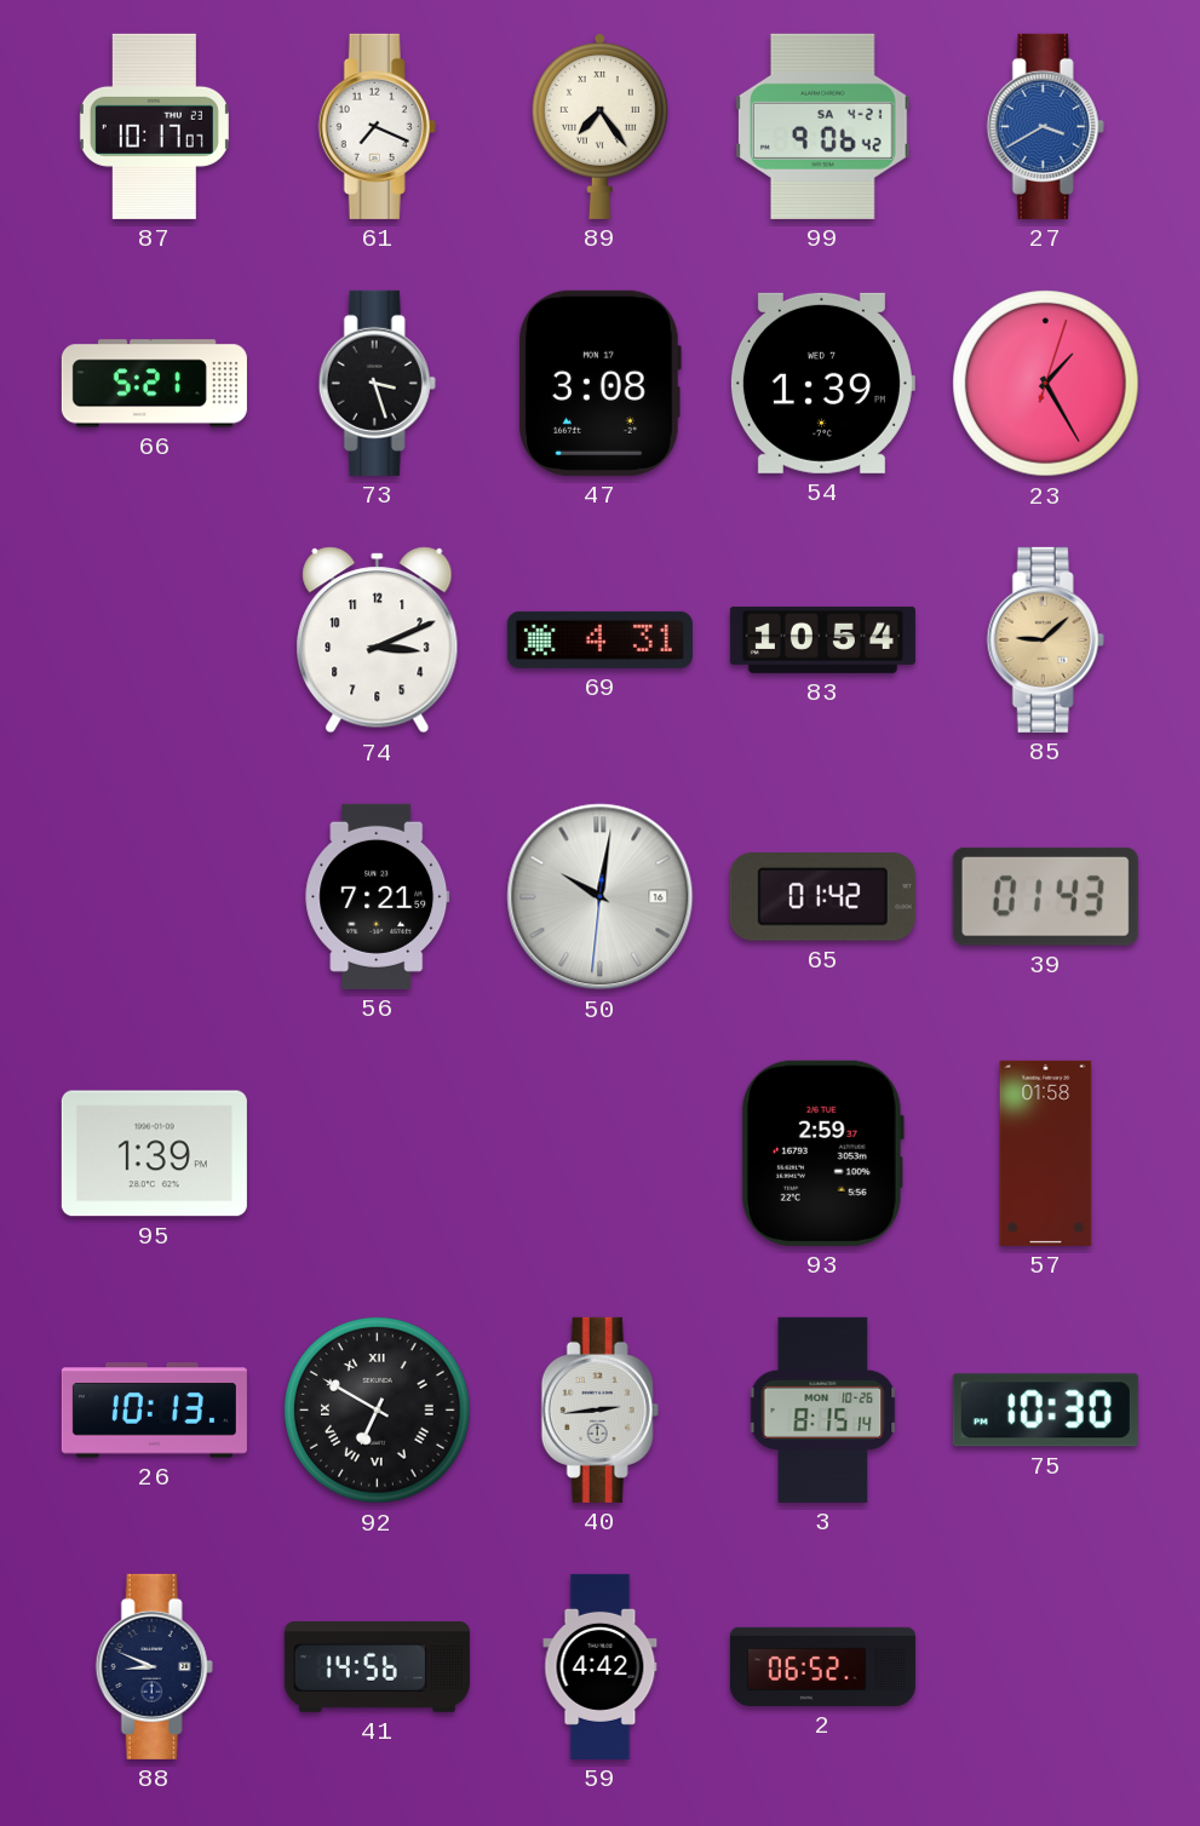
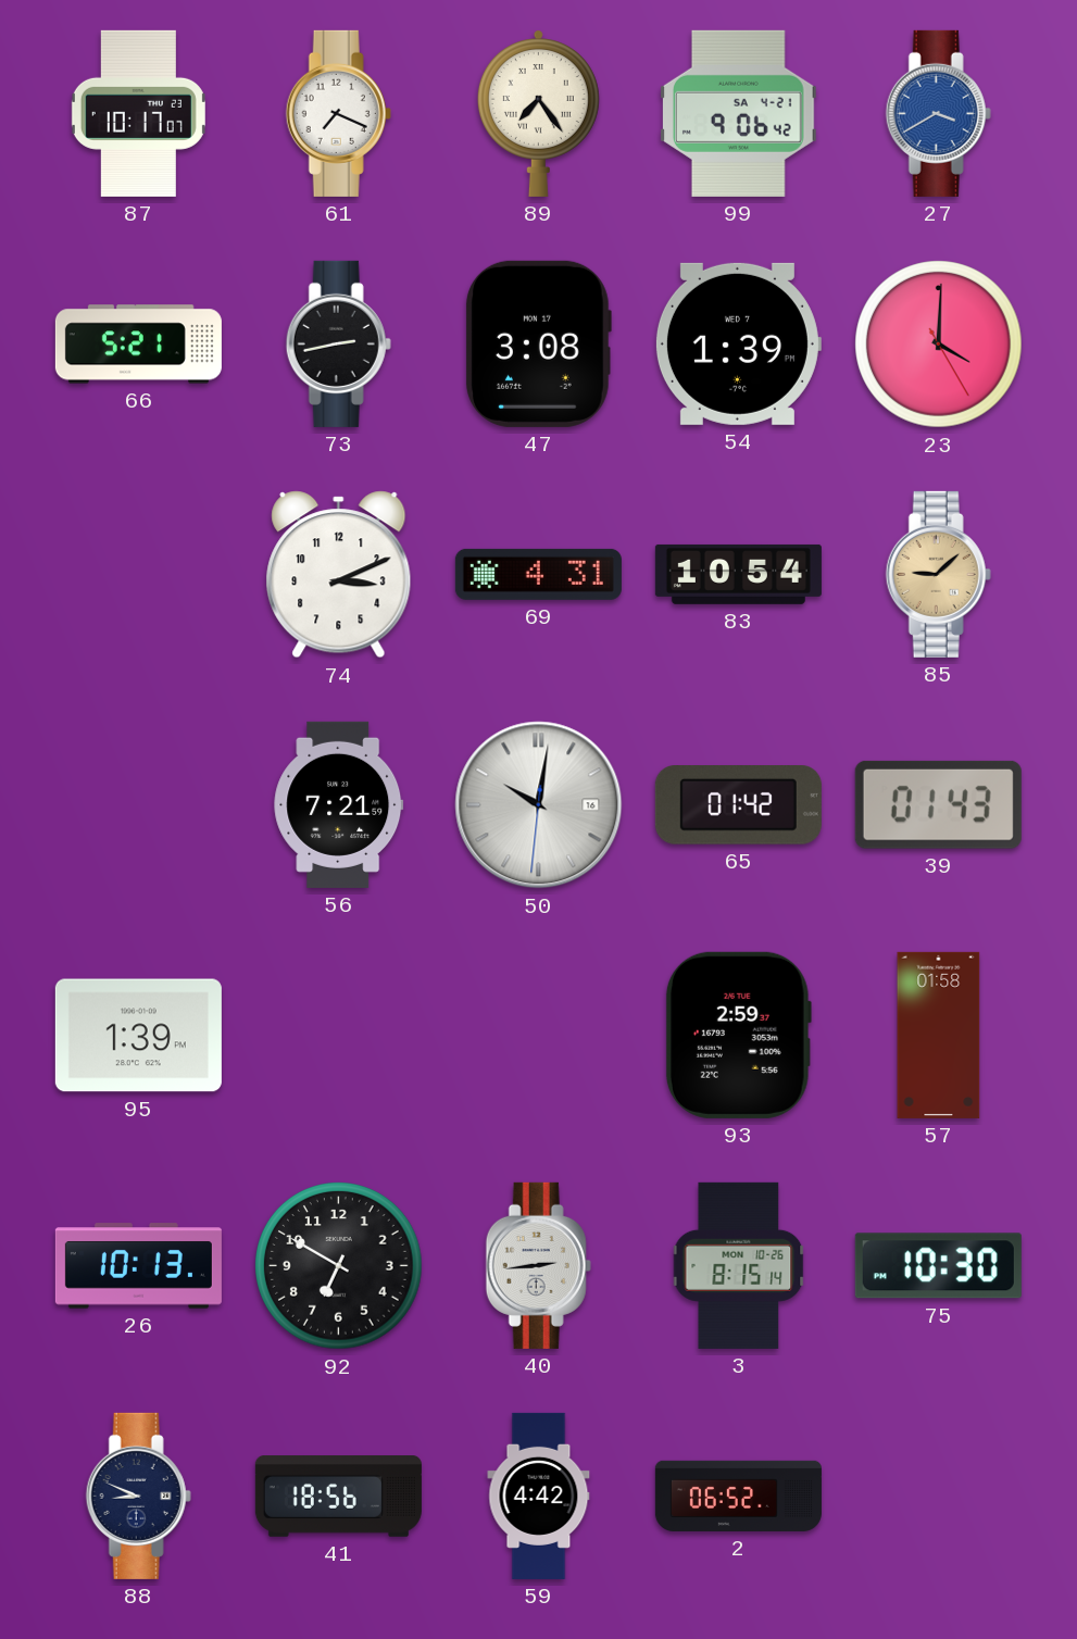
73: 3:27 -> 2:43
23: 1:25 -> 4:00
92 numerals: Roman -> Arabic
41: 14:56 -> 18:56
